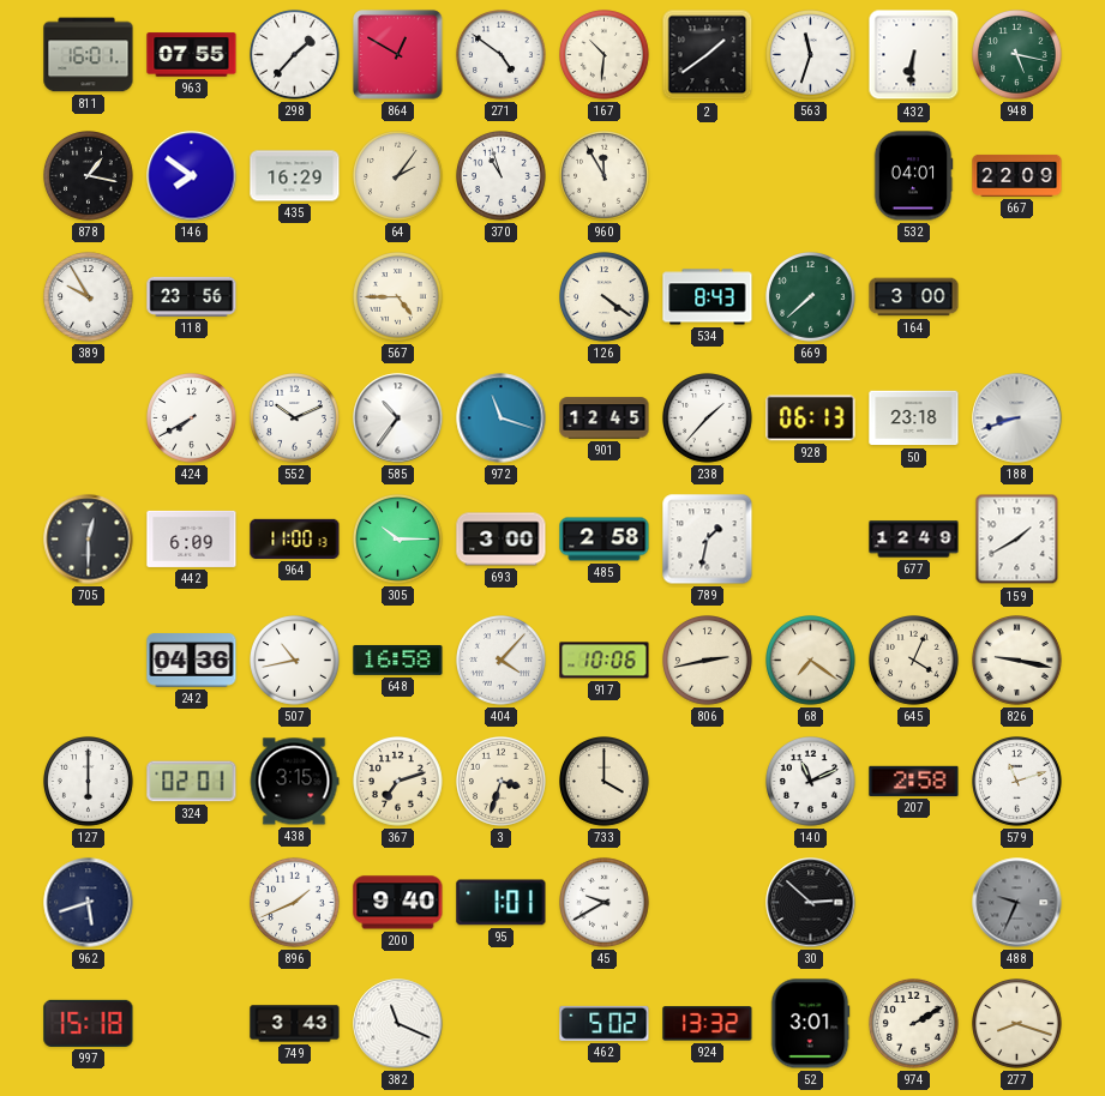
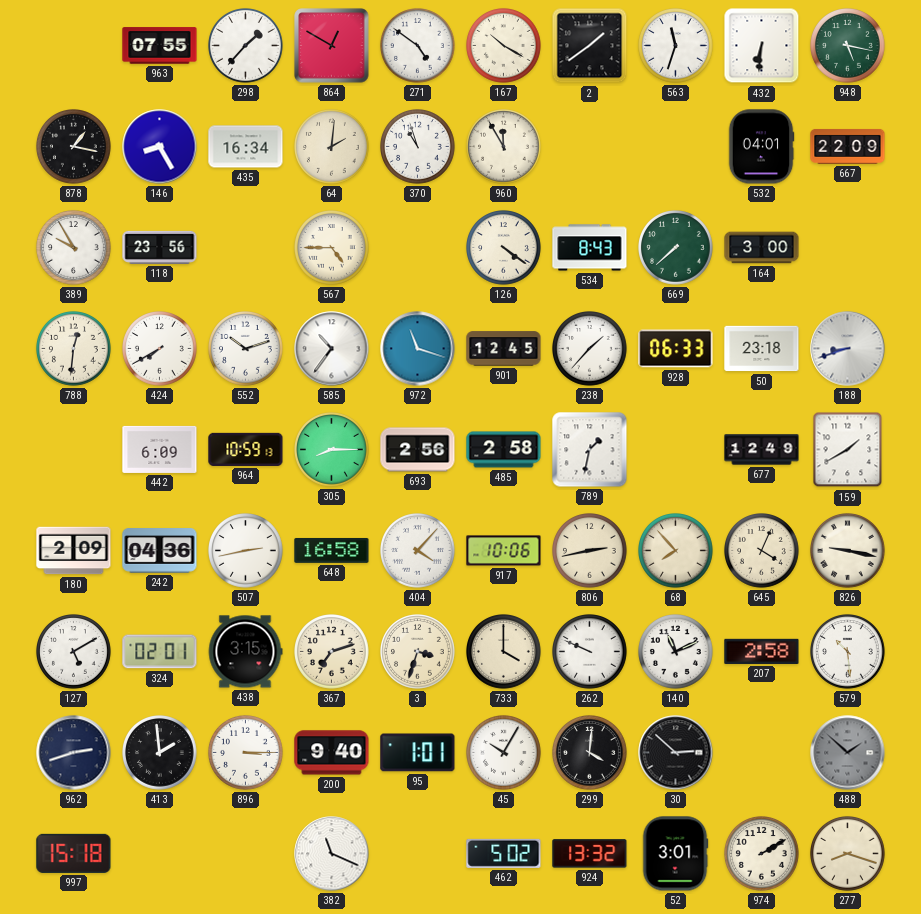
811: 16:01 -> none
167: 10:31 -> 10:20
146: 7:51 -> 8:25
435: 16:29 -> 16:34
64: 2:06 -> 2:01
788: none -> 12:31
552: 10:11 -> 10:12
928: 06:13 -> 06:33
705: 12:30 -> none
964: 11:00 -> 10:59
305: 10:15 -> 8:15
693: 3:00 -> 2:56
180: none -> 2:09
507: 10:43 -> 2:43
68: 7:21 -> 7:53
127: 6:00 -> 5:10
262: none -> 9:49
579: 11:12 -> 10:29
962: 5:42 -> 2:42
413: none -> 1:59
896: 1:41 -> 3:15
45: 9:40 -> 10:05
299: none -> 4:01
488: 9:34 -> 1:52
749: 3:43 -> none
